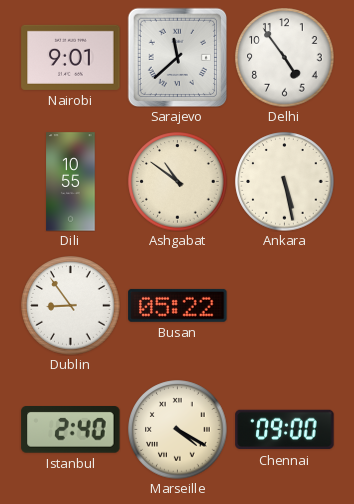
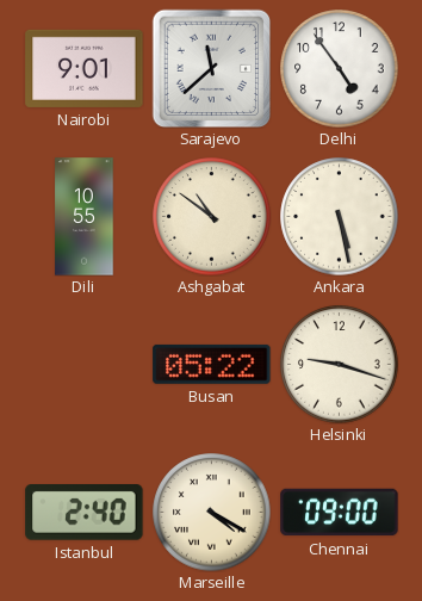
Dublin: 8:54 -> none
Helsinki: none -> 9:18
